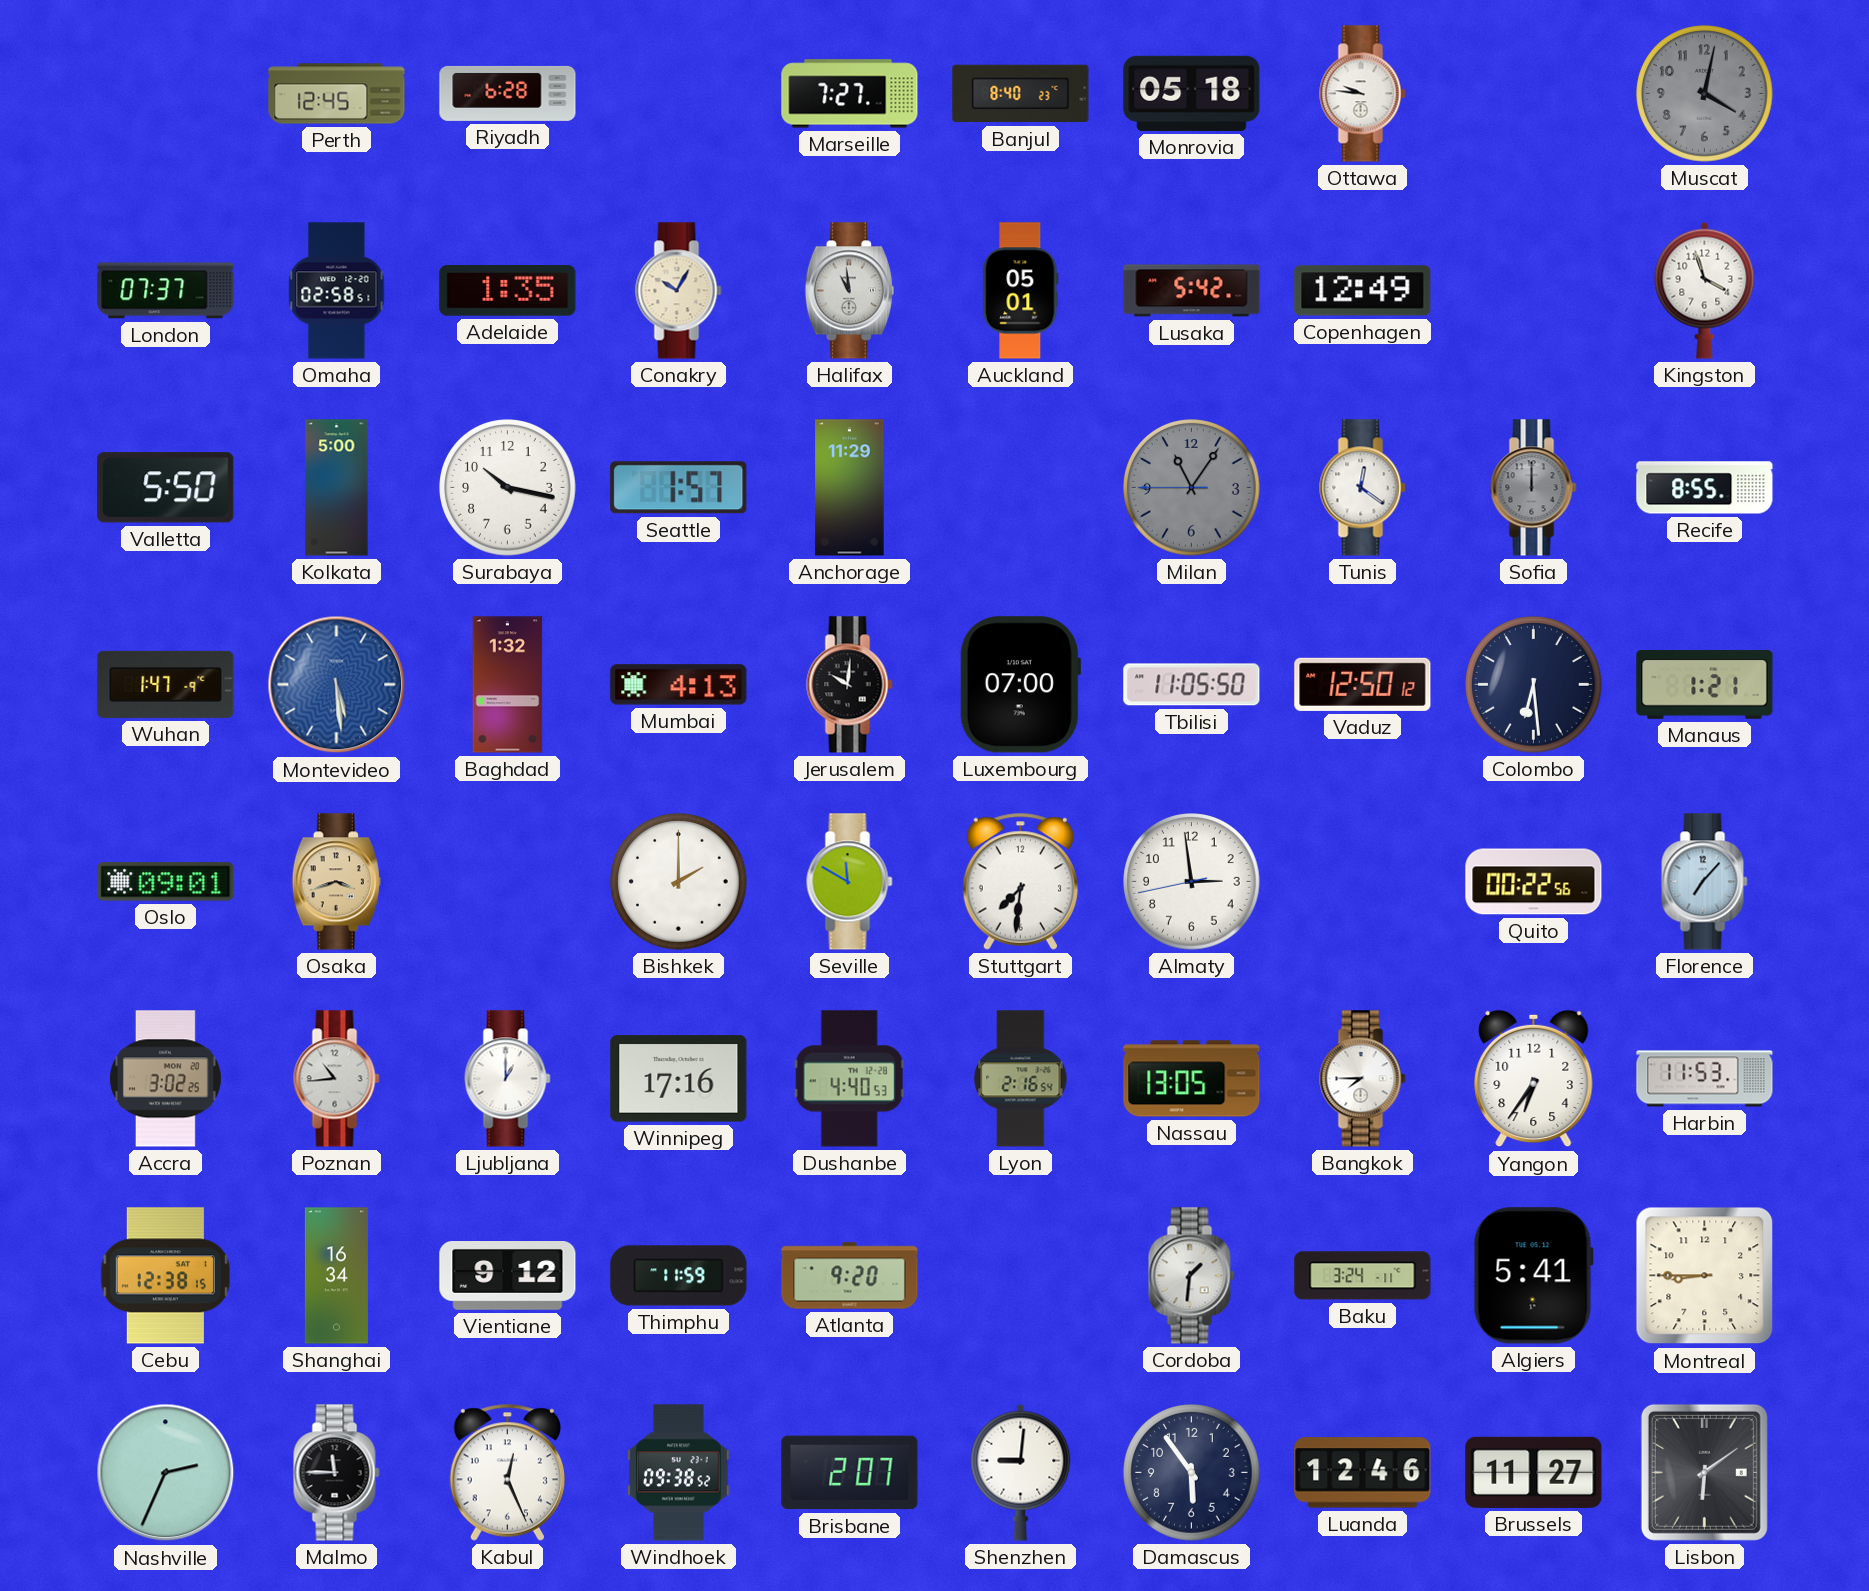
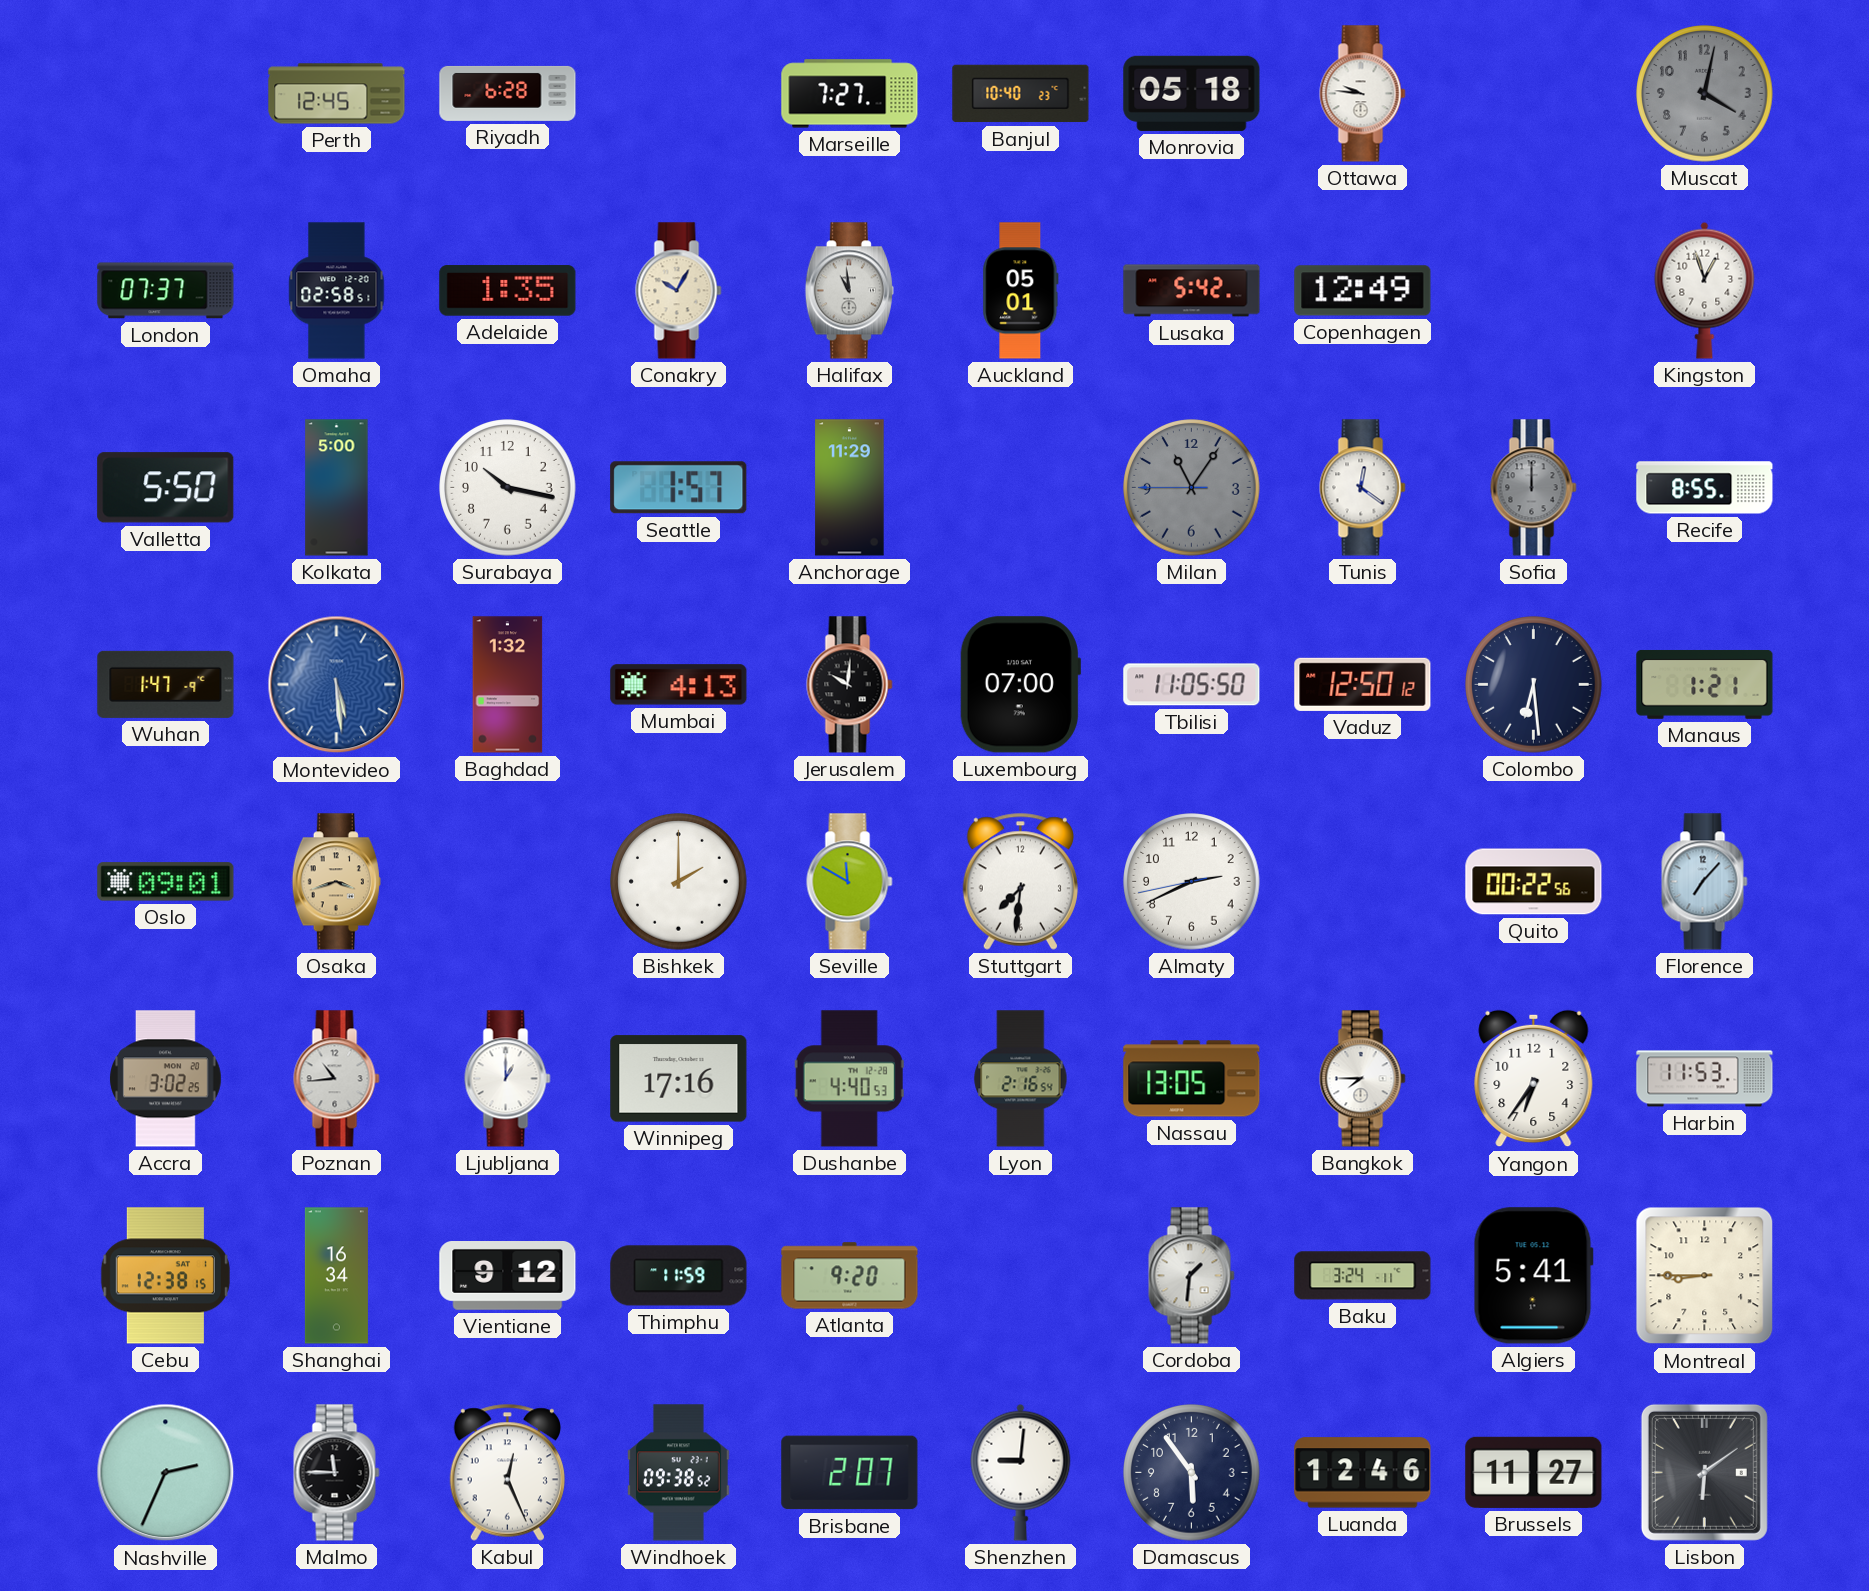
Banjul: 8:40 -> 10:40
Kingston: 3:57 -> 12:57
Almaty: 2:58 -> 2:40
